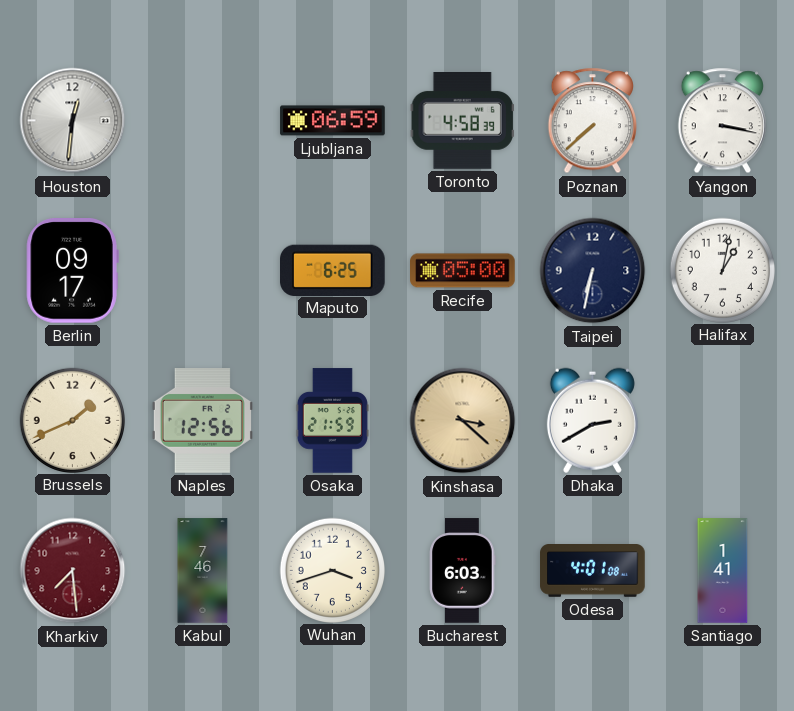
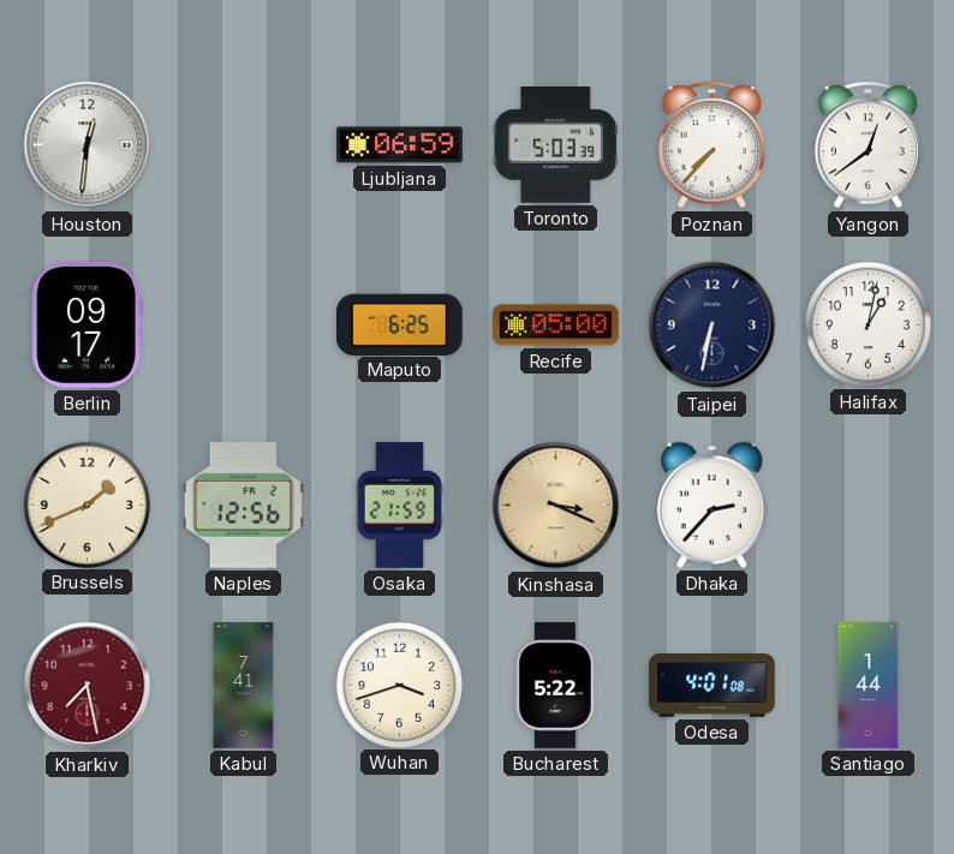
Toronto: 4:58 -> 5:03
Poznan: 7:38 -> 7:37
Yangon: 3:17 -> 12:39
Kinshasa: 3:22 -> 3:19
Dhaka: 2:40 -> 2:37
Kharkiv: 7:29 -> 7:28
Kabul: 7:46 -> 7:41
Bucharest: 6:03 -> 5:22
Santiago: 1:41 -> 1:44
